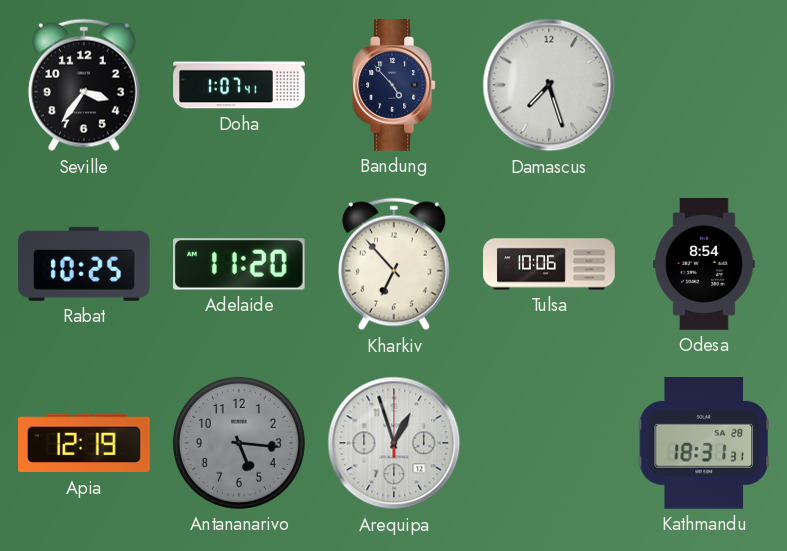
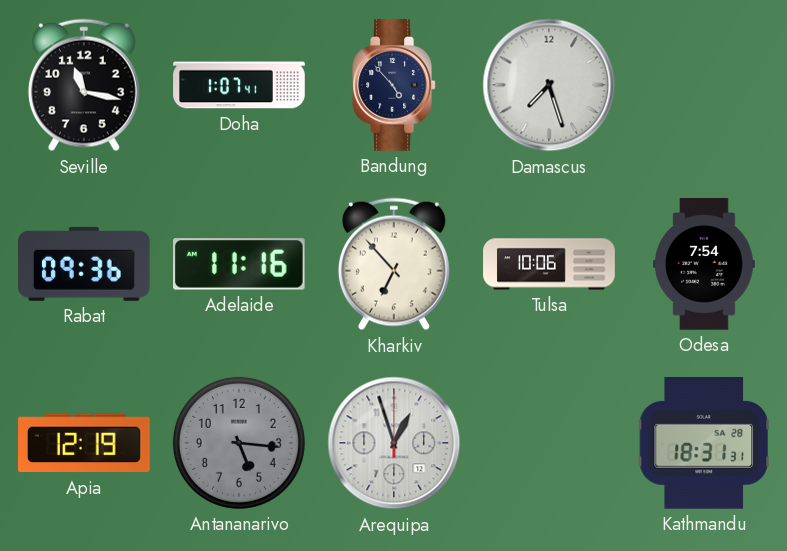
Seville: 3:36 -> 11:17
Rabat: 10:25 -> 09:36
Adelaide: 11:20 -> 11:16
Odesa: 8:54 -> 7:54
